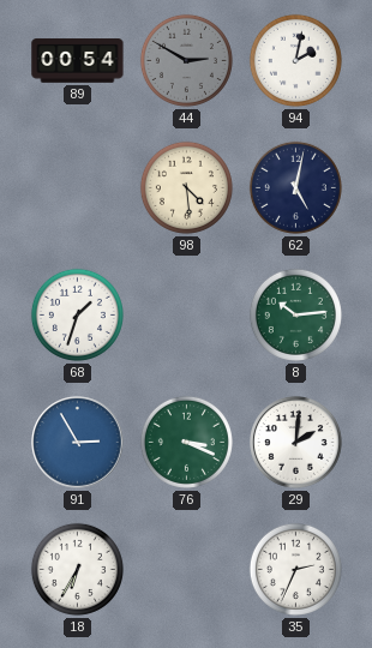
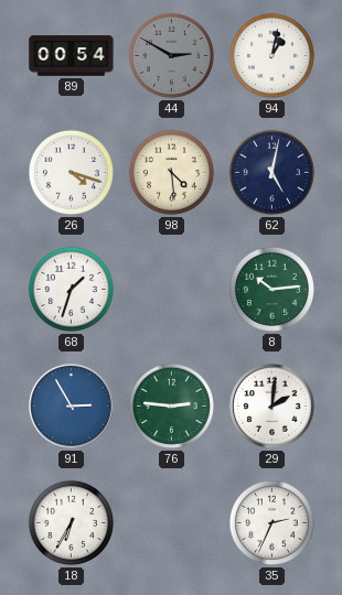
94: 2:02 -> 1:02
26: none -> 4:18
76: 3:19 -> 2:46
